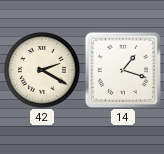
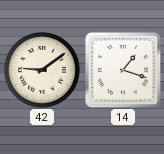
42: 2:20 -> 9:09
